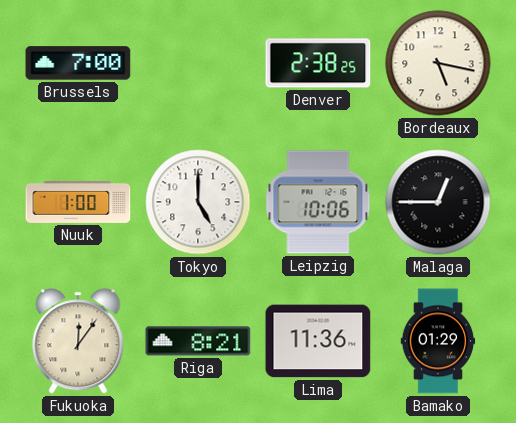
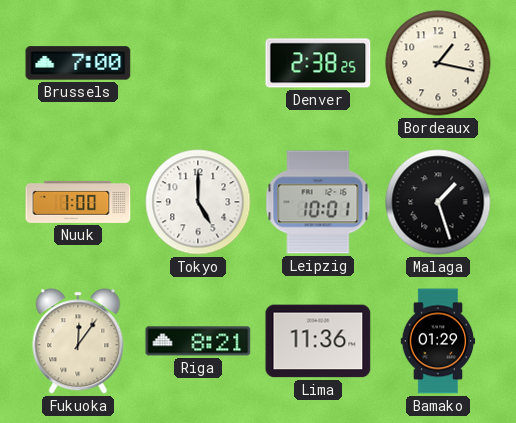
Bordeaux: 5:17 -> 1:17
Leipzig: 10:06 -> 10:01
Malaga: 12:45 -> 1:27
